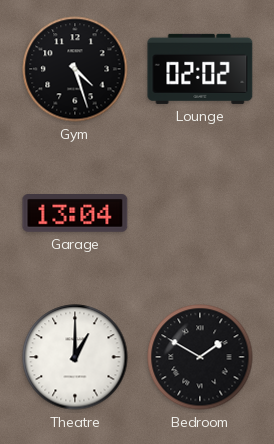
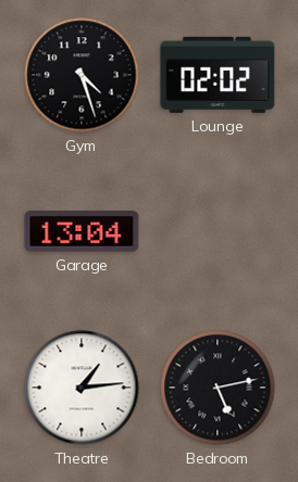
Theatre: 1:00 -> 1:14
Bedroom: 1:50 -> 5:13
